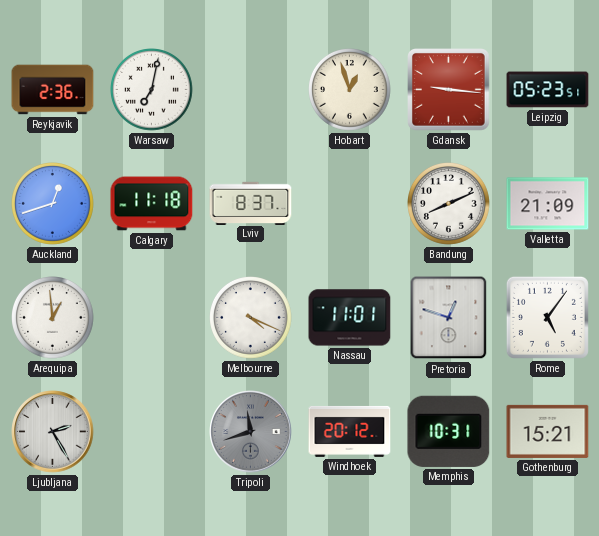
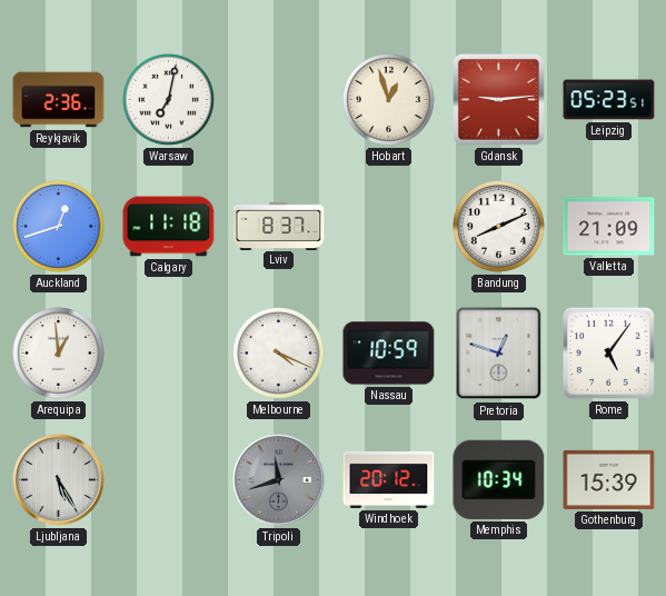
Gdansk: 9:16 -> 9:14
Nassau: 11:01 -> 10:59
Ljubljana: 2:25 -> 5:25
Memphis: 10:31 -> 10:34
Gothenburg: 15:21 -> 15:39
